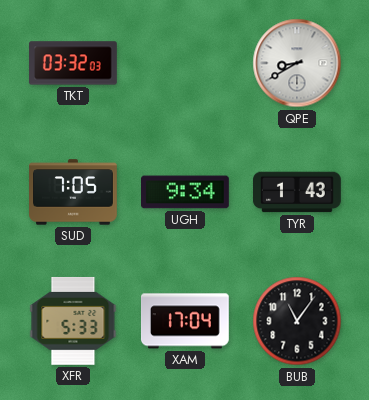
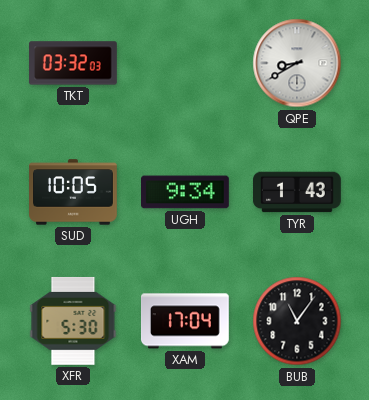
SUD: 7:05 -> 10:05
XFR: 5:33 -> 5:30
